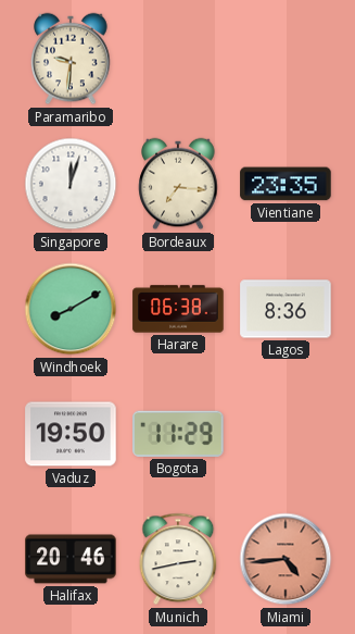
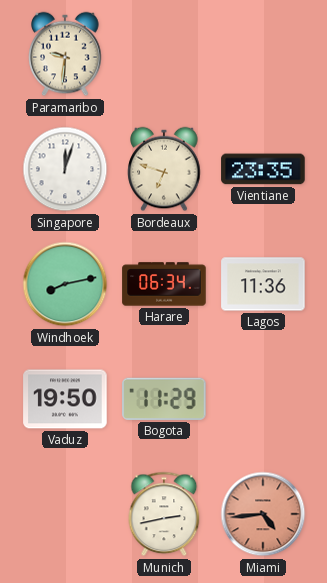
Bordeaux: 7:16 -> 6:48
Windhoek: 8:10 -> 8:13
Harare: 06:38 -> 06:34
Lagos: 8:36 -> 11:36
Halifax: 20:46 -> none
